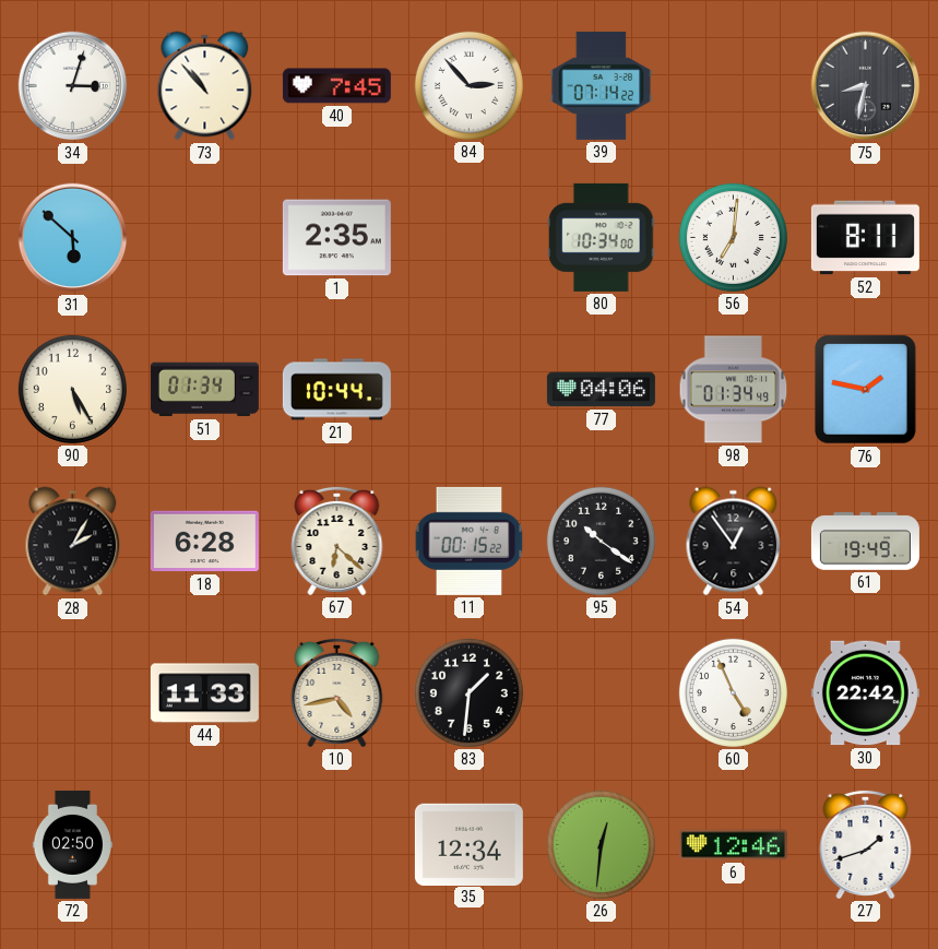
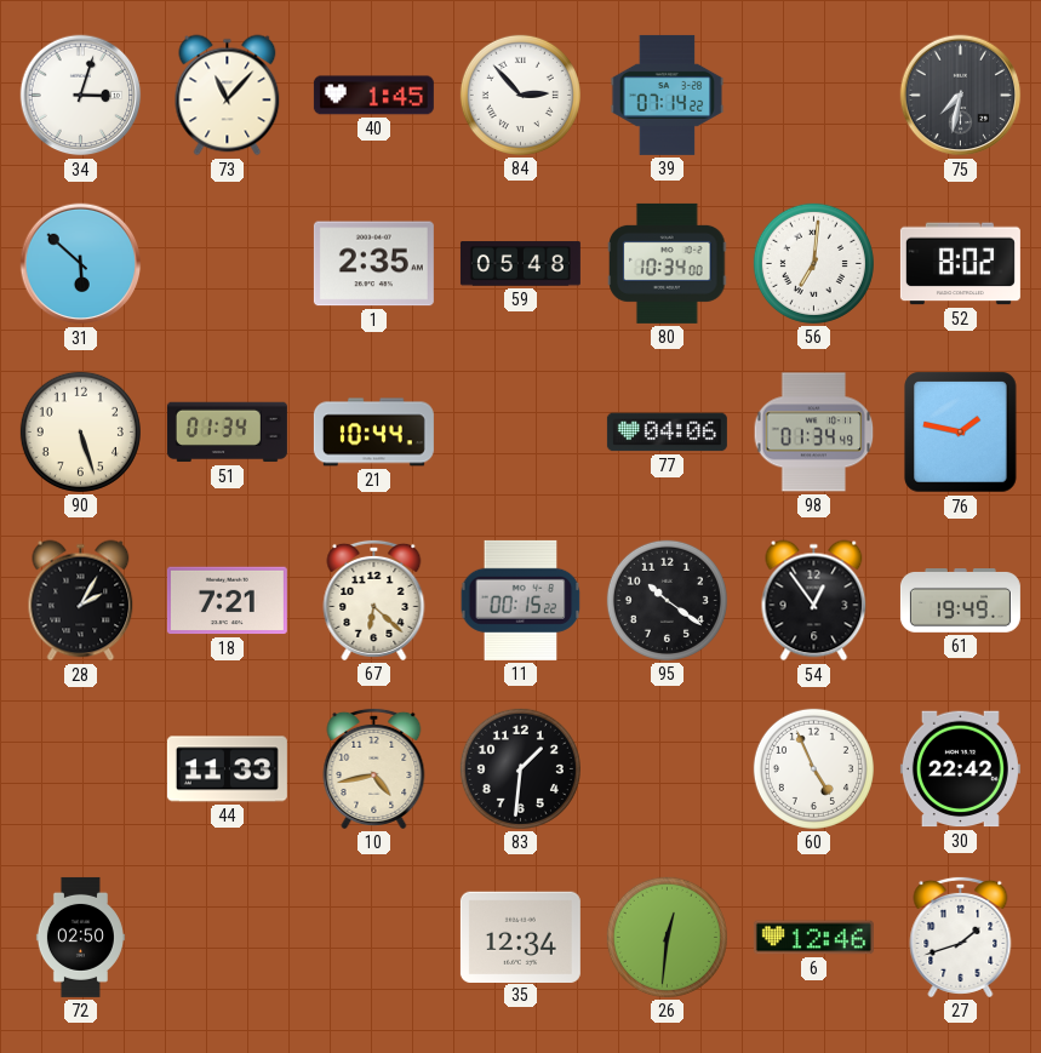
73: 10:53 -> 11:07
40: 7:45 -> 1:45
75: 8:32 -> 7:32
59: none -> 05:48
52: 8:11 -> 8:02
90: 5:25 -> 5:27
18: 6:28 -> 7:21
